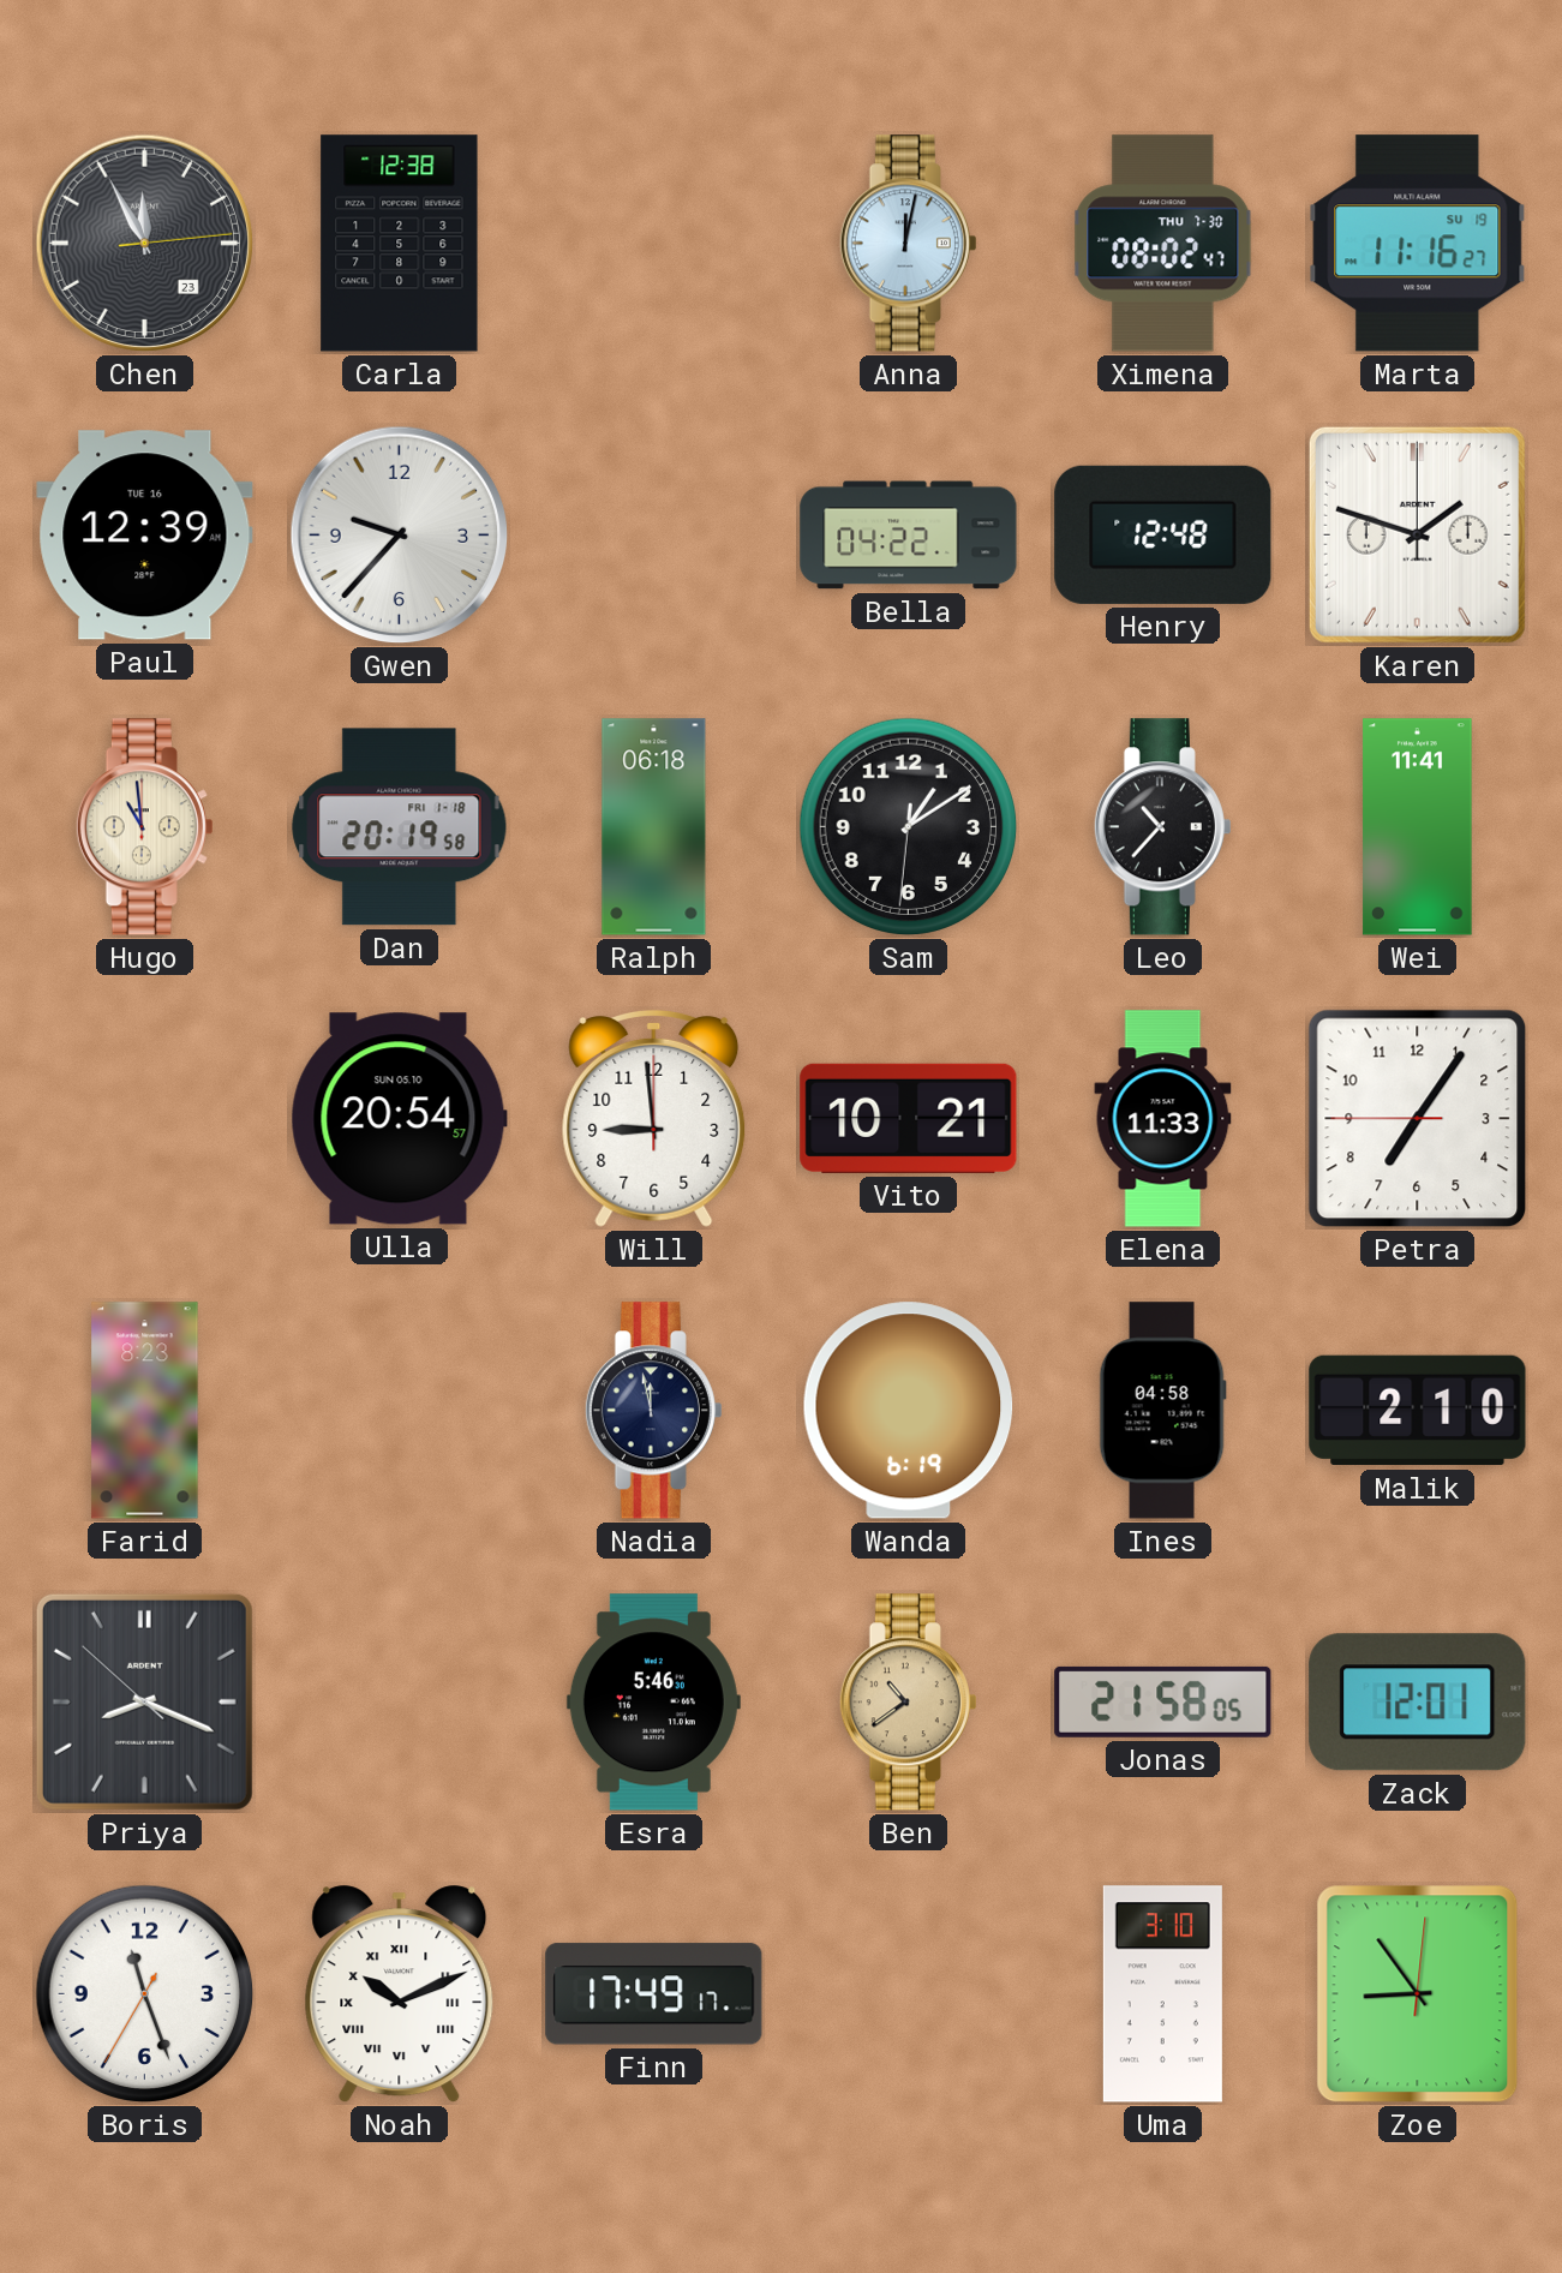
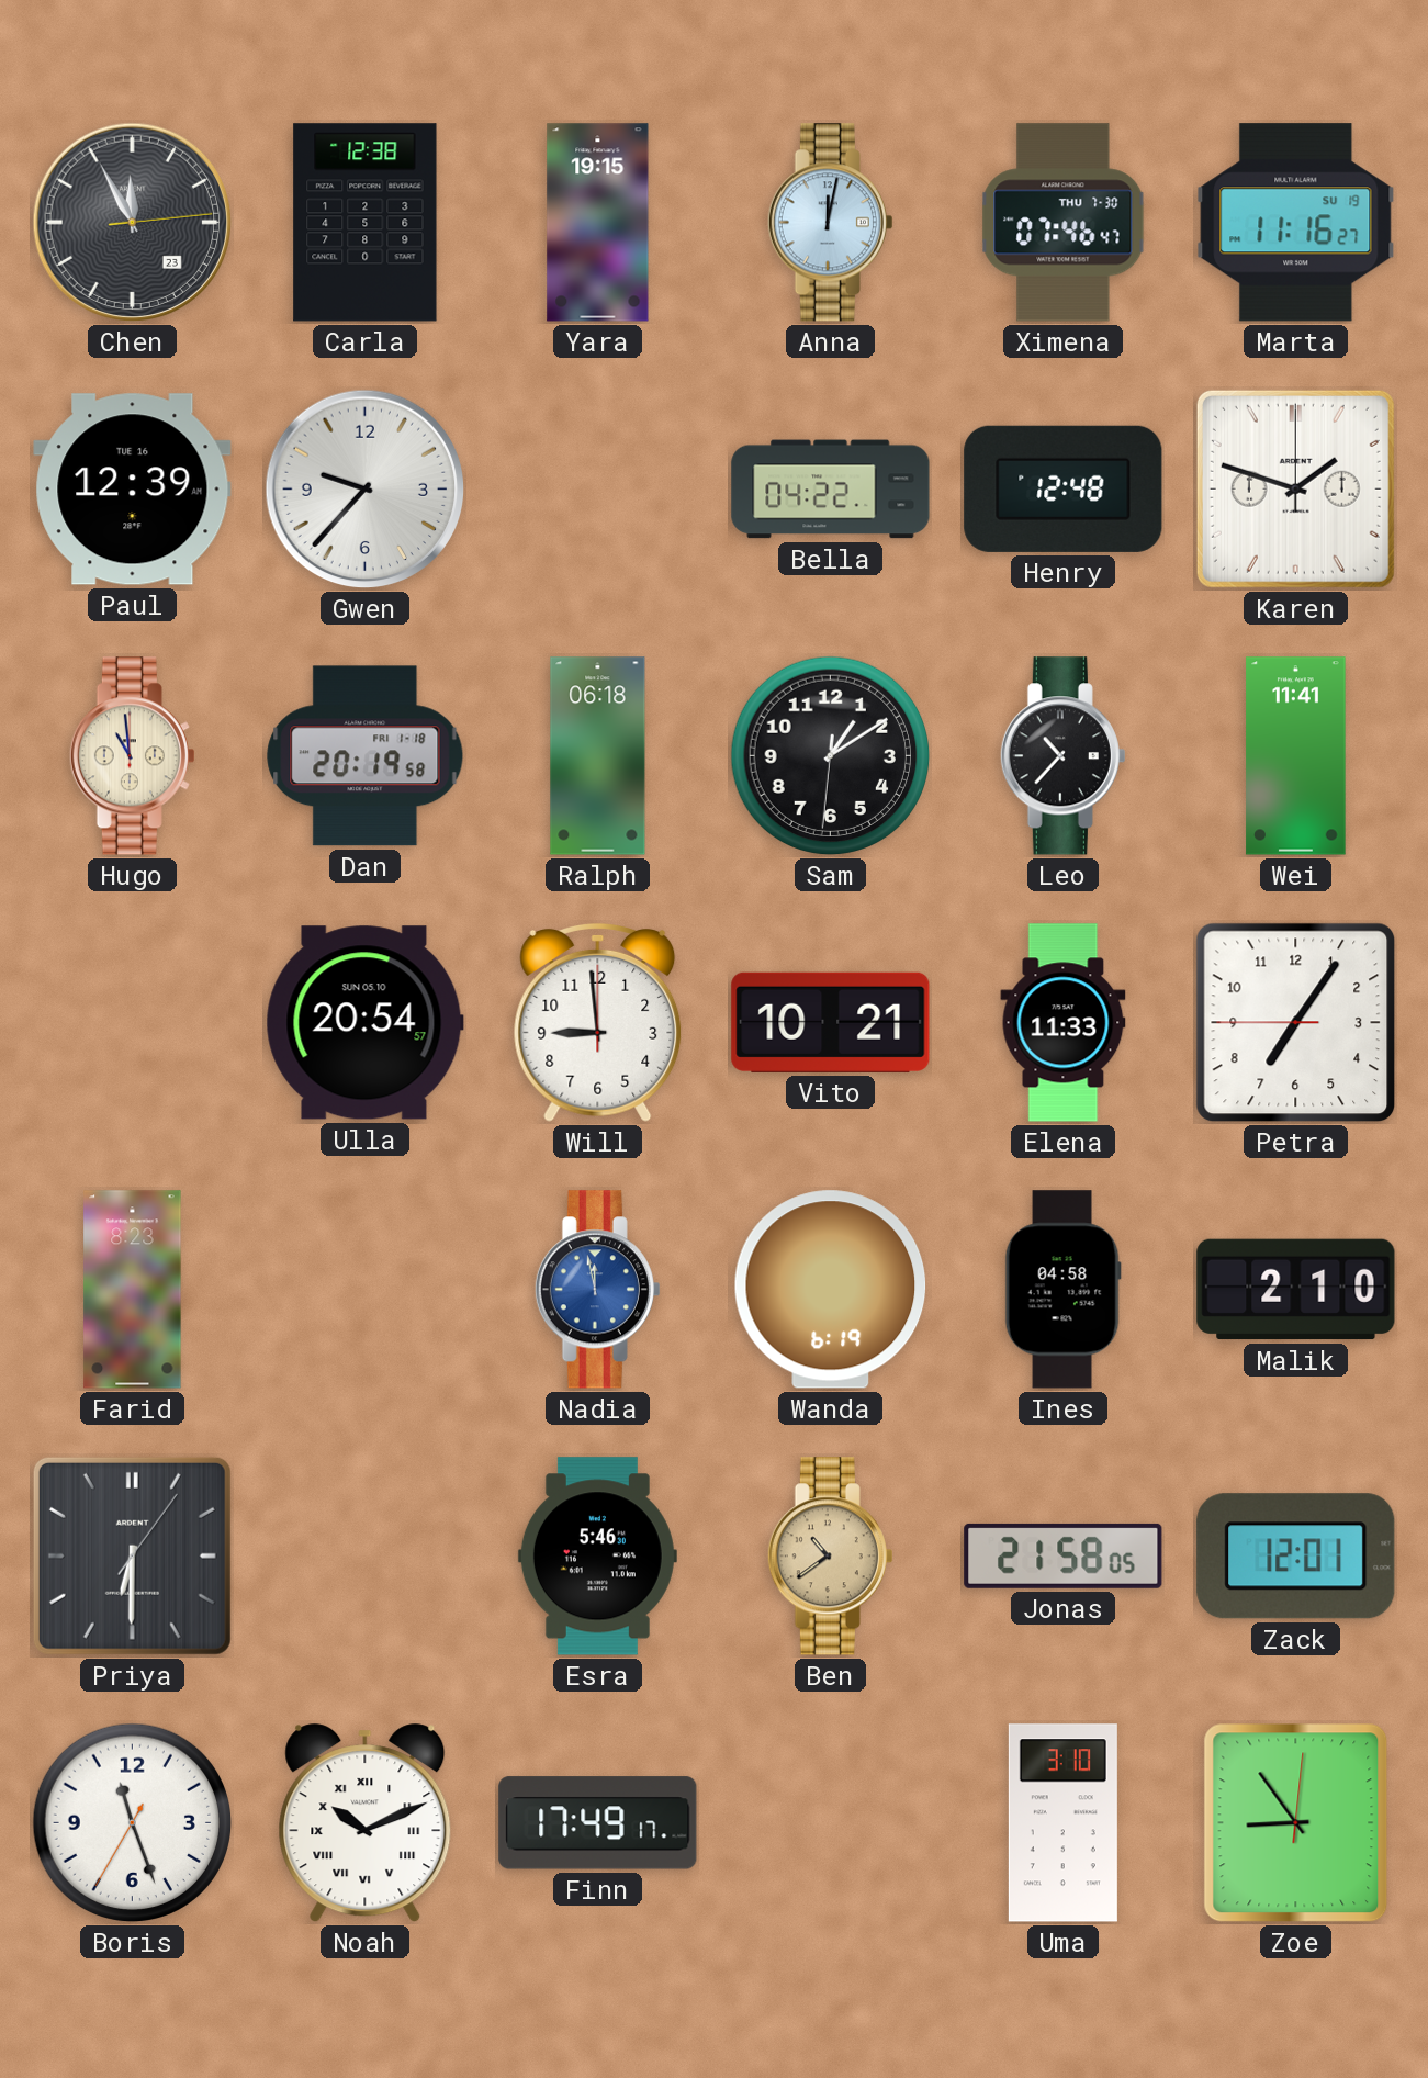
Yara: none -> 19:15
Ximena: 08:02 -> 07:46
Nadia dial: navy -> blue
Priya: 8:18 -> 6:30
